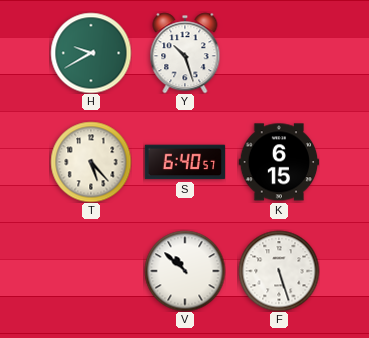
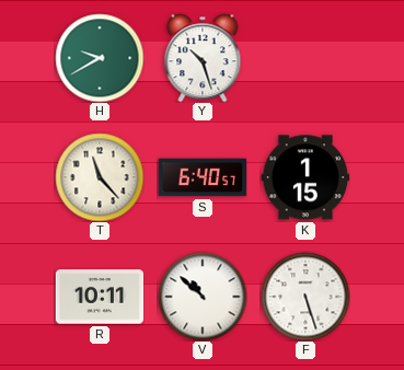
T: 5:23 -> 11:23
K: 6:15 -> 1:15
R: none -> 10:11
